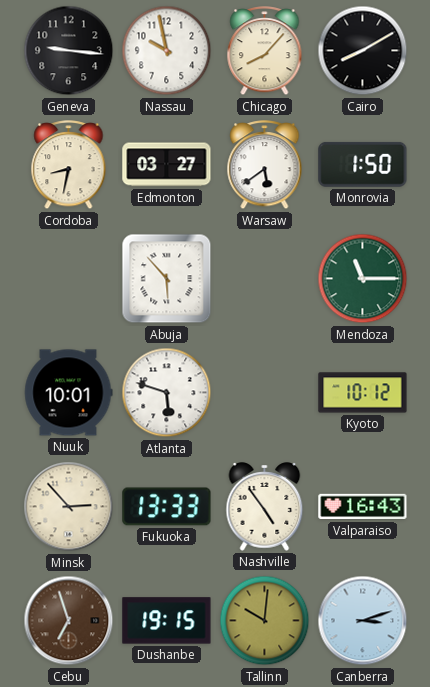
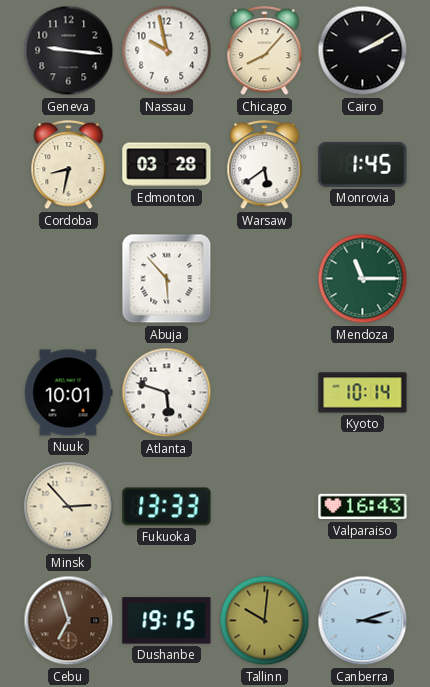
Cairo: 8:10 -> 2:10
Edmonton: 03:27 -> 03:28
Monrovia: 1:50 -> 1:45
Kyoto: 10:12 -> 10:14
Nashville: 4:54 -> none
